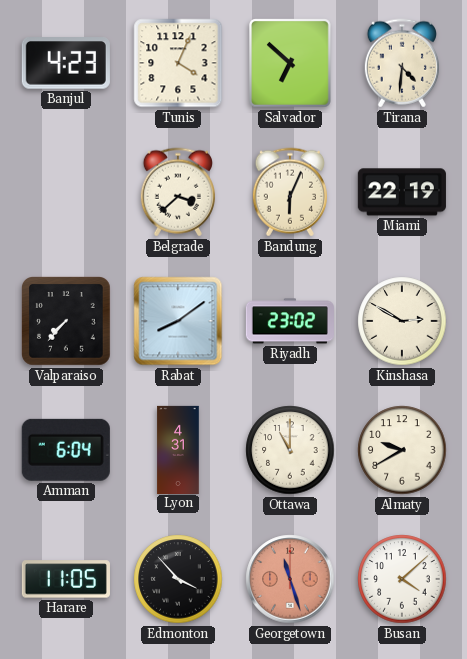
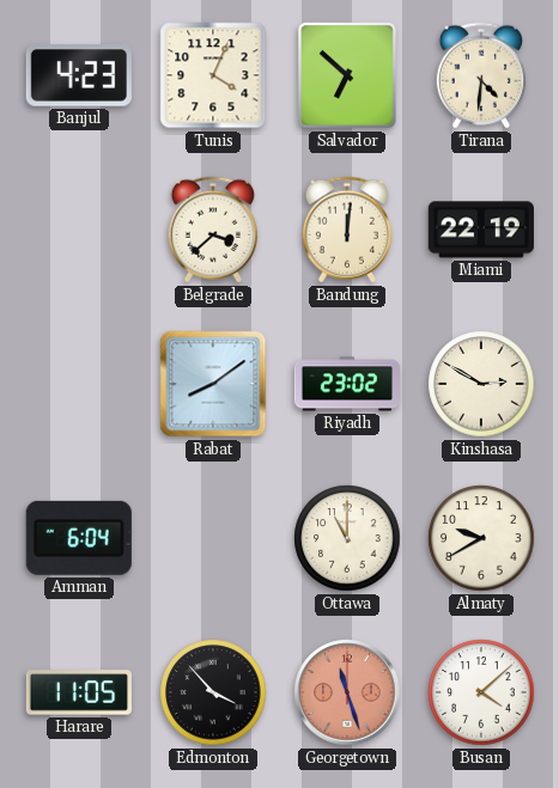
Bandung: 6:04 -> 12:01
Valparaiso: 7:37 -> none
Lyon: 4:31 -> none
